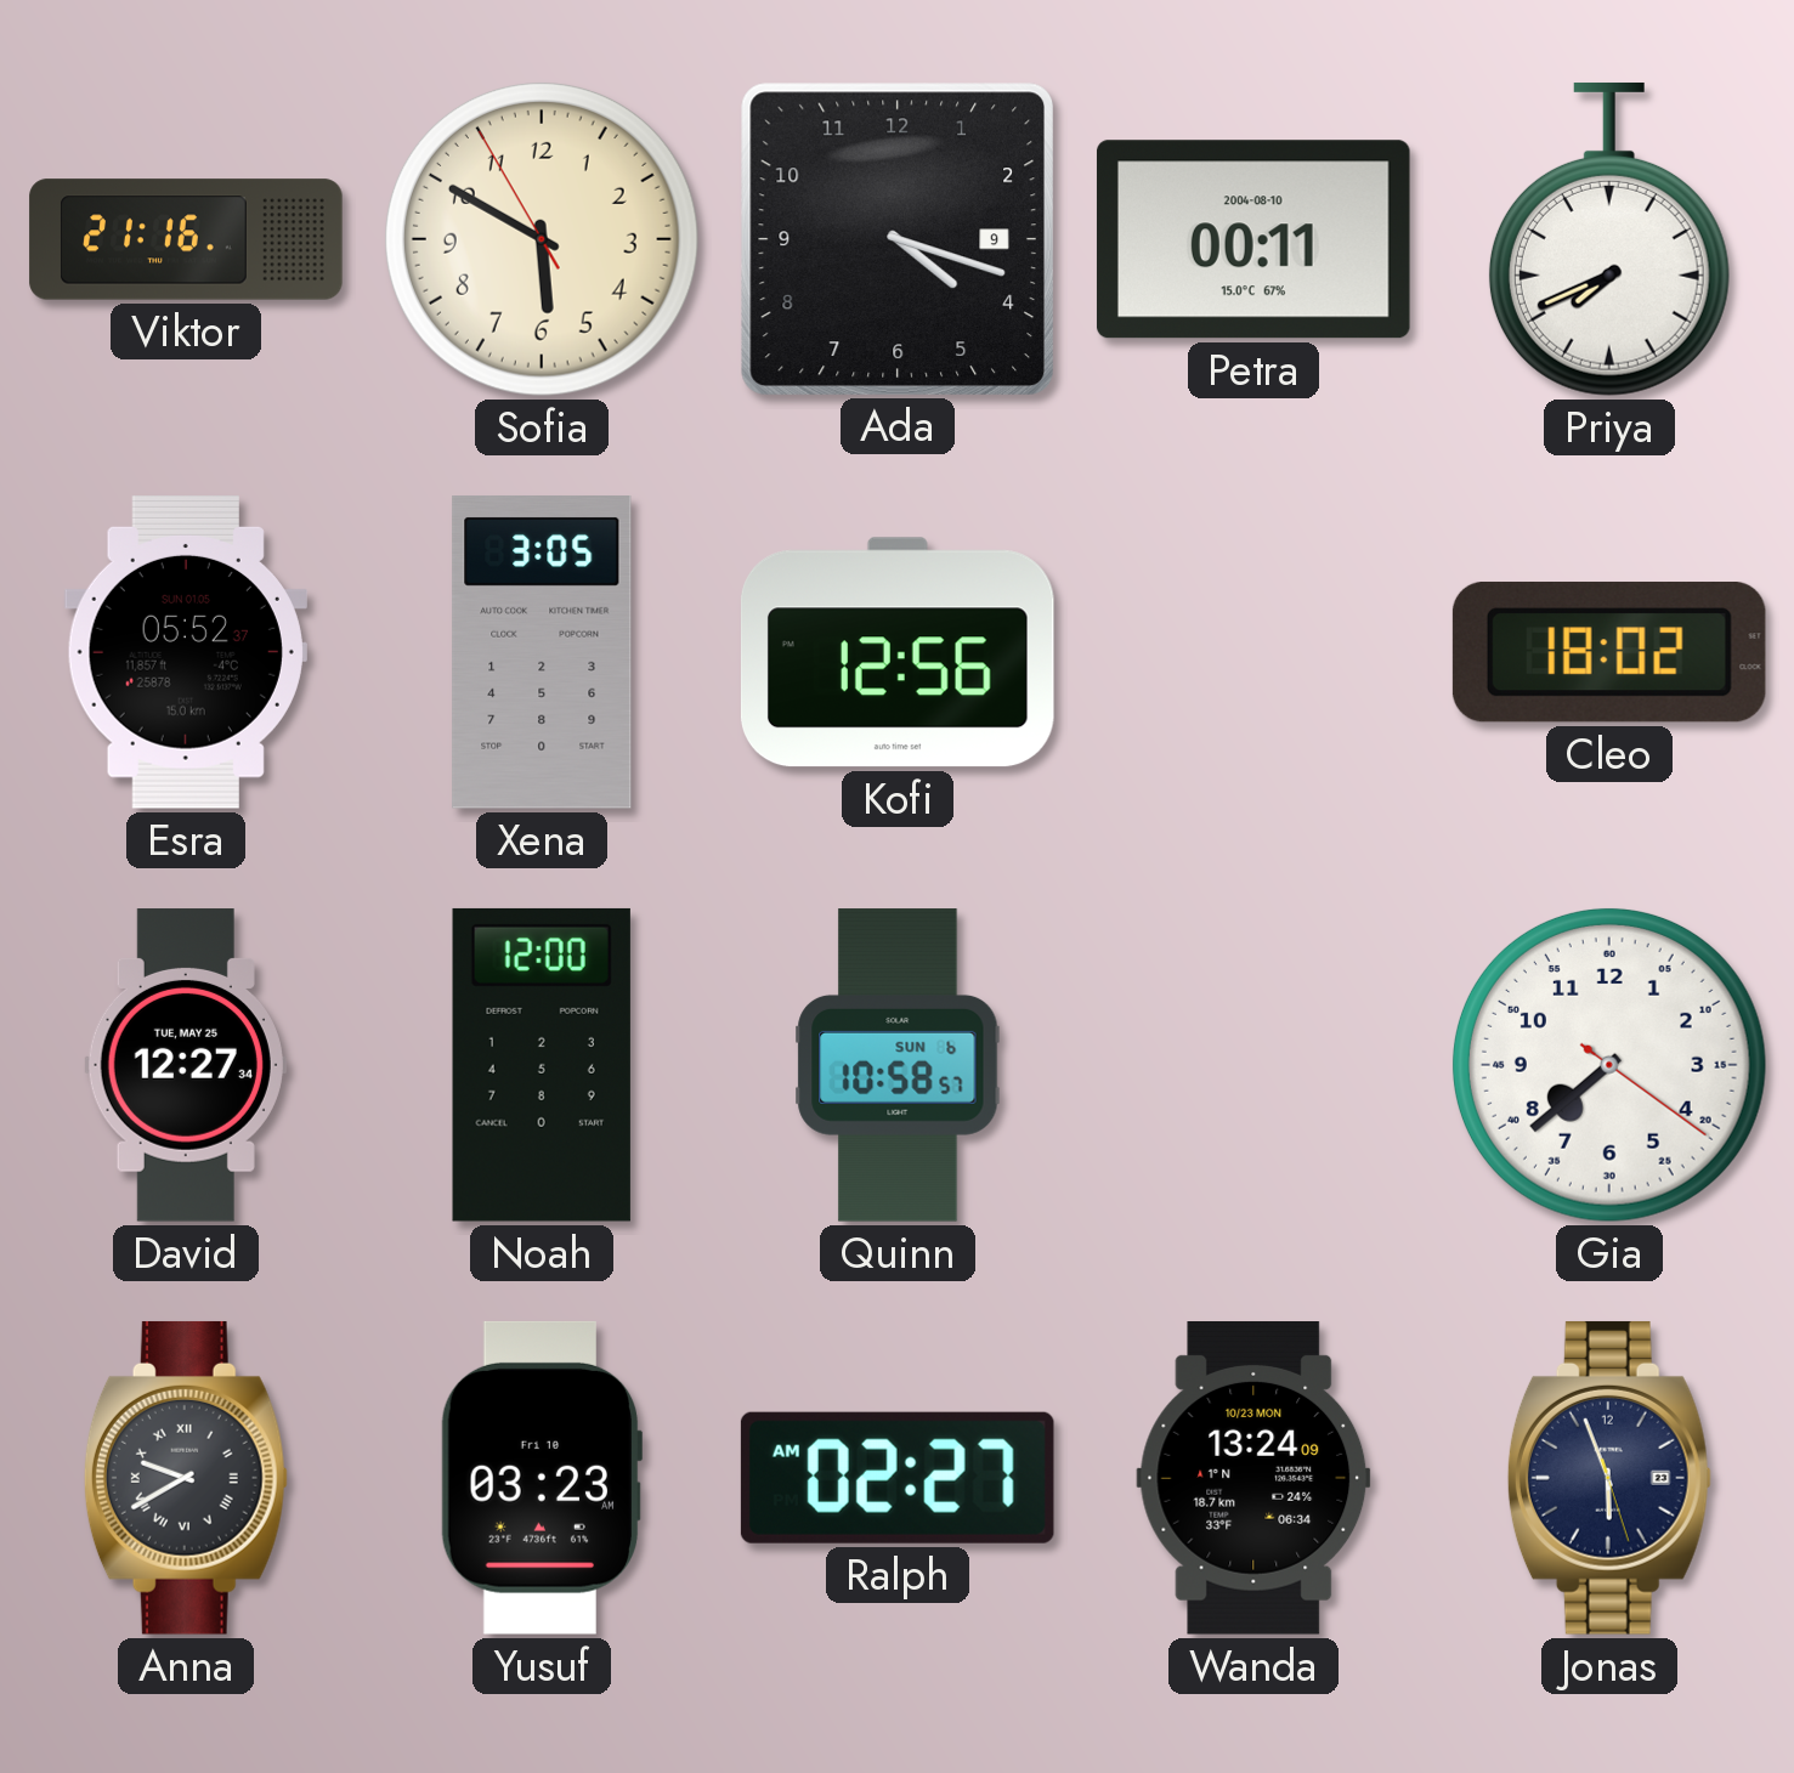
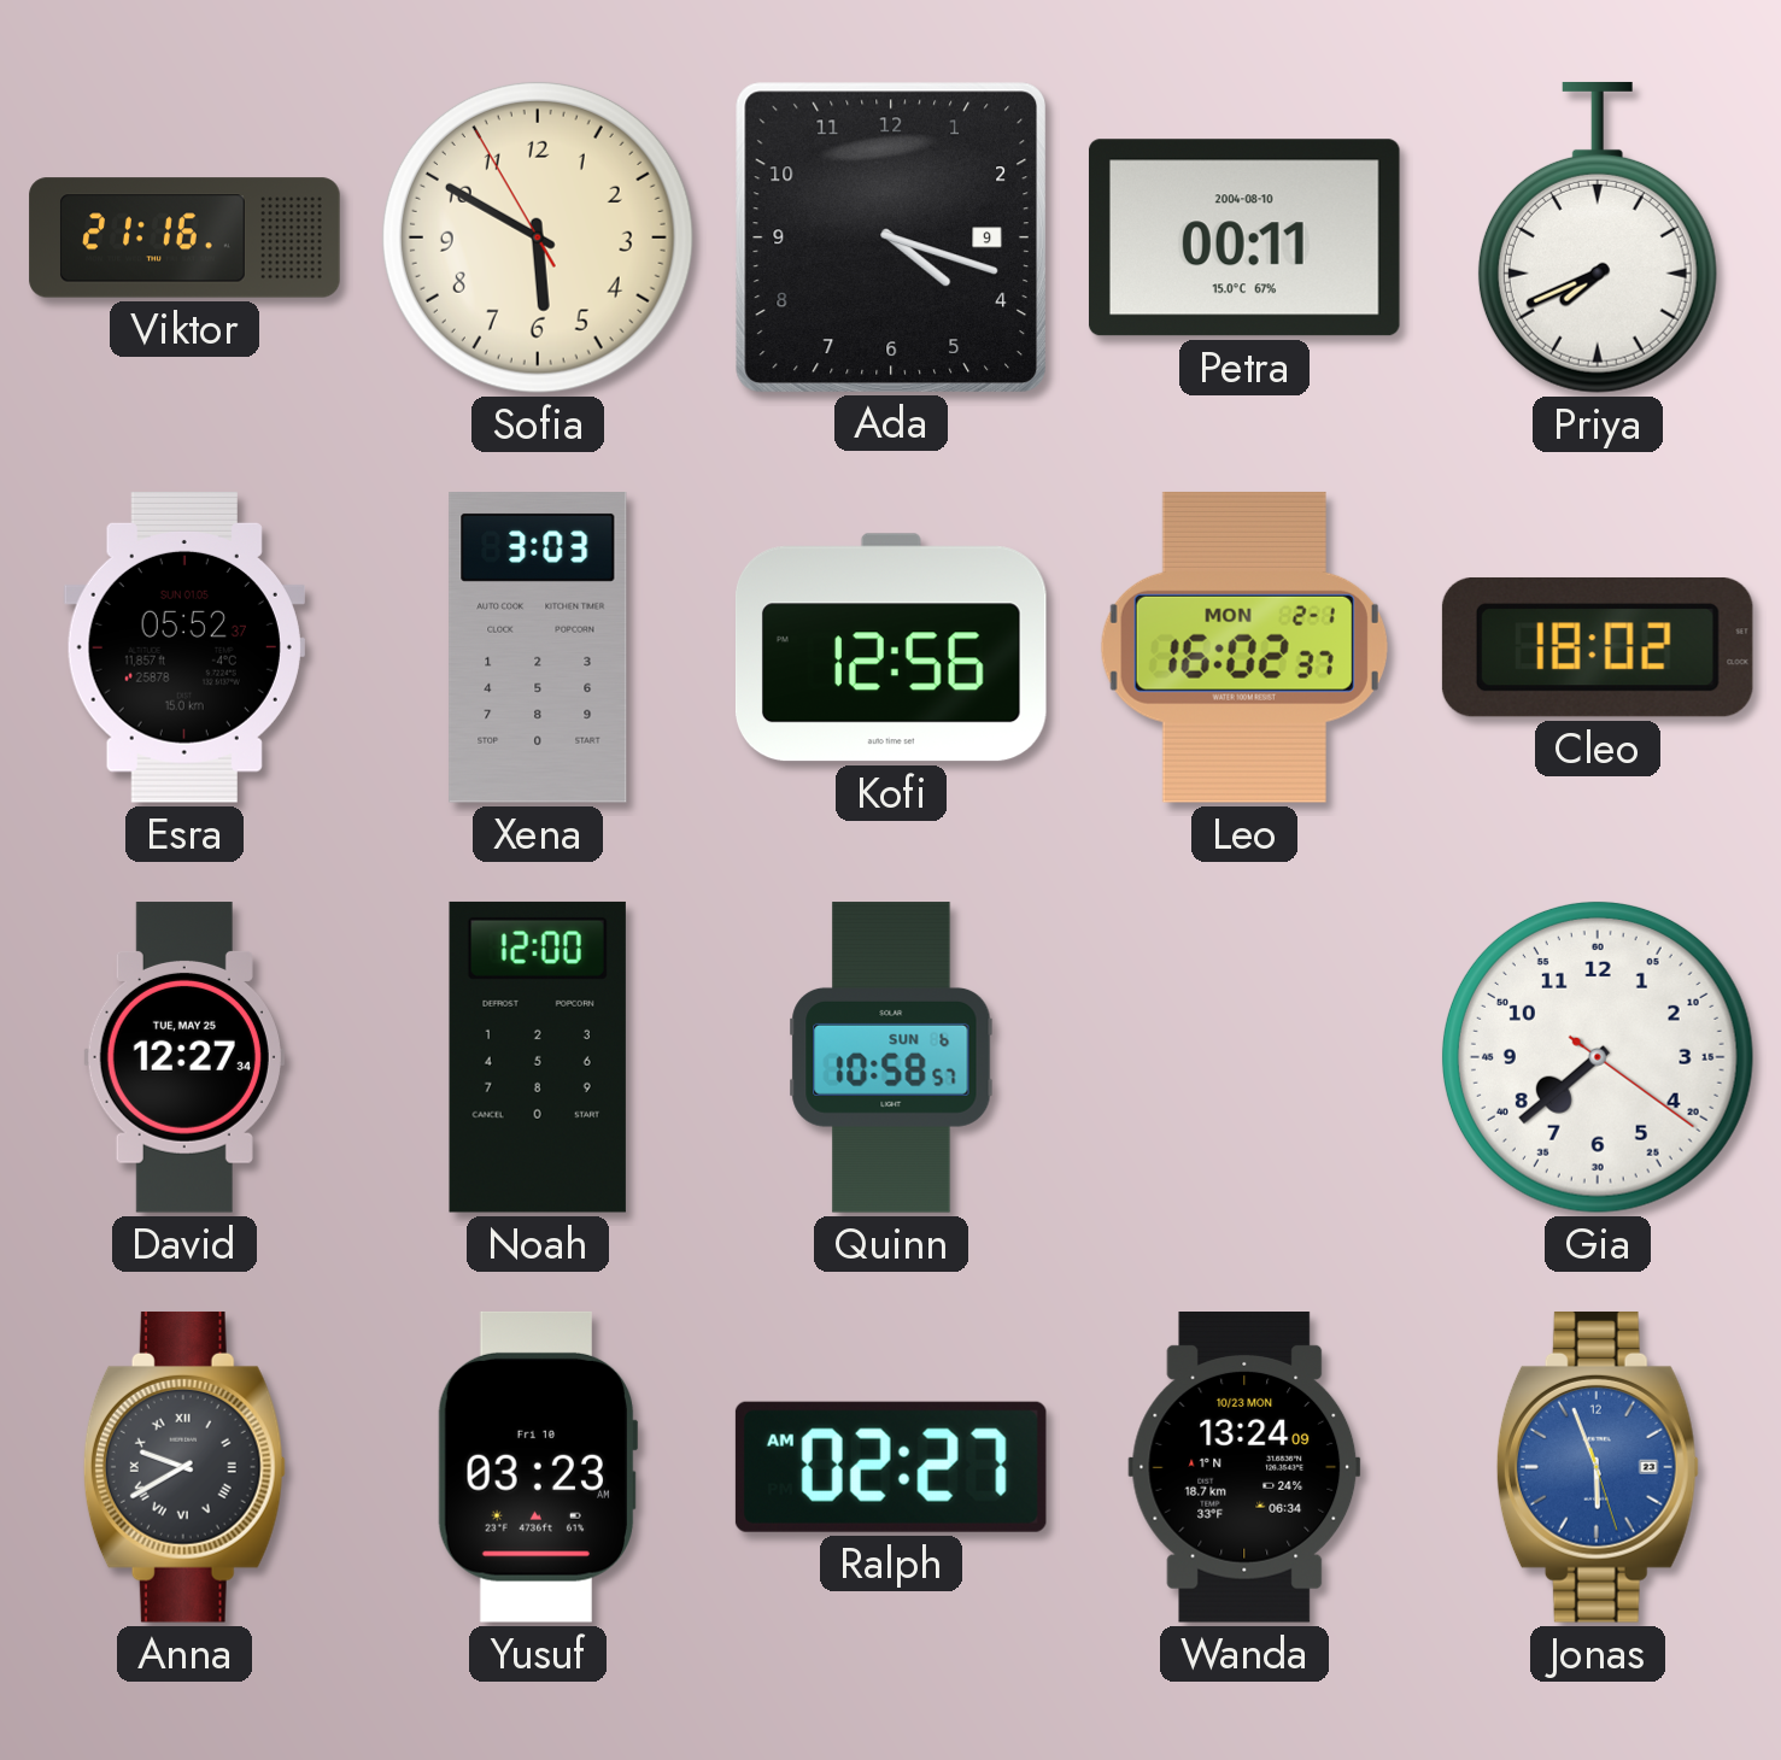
Xena: 3:05 -> 3:03
Leo: none -> 16:02
Jonas dial: navy -> blue
